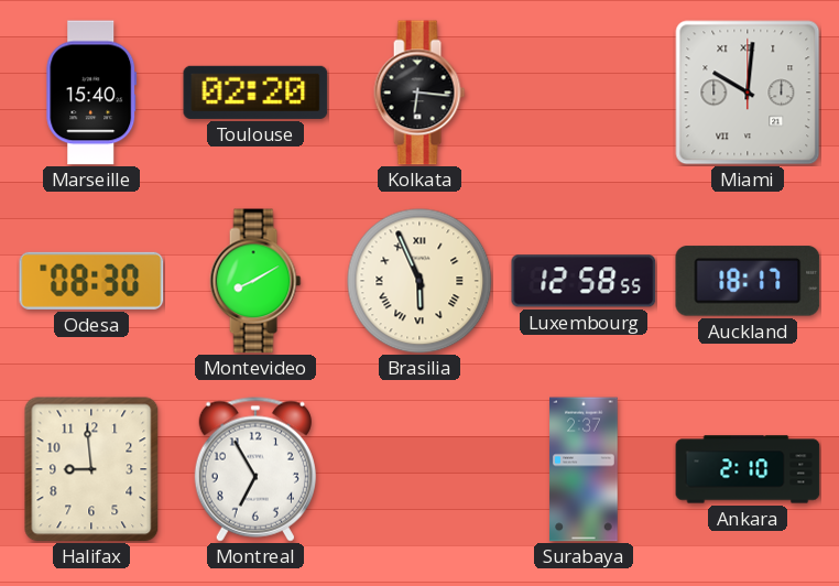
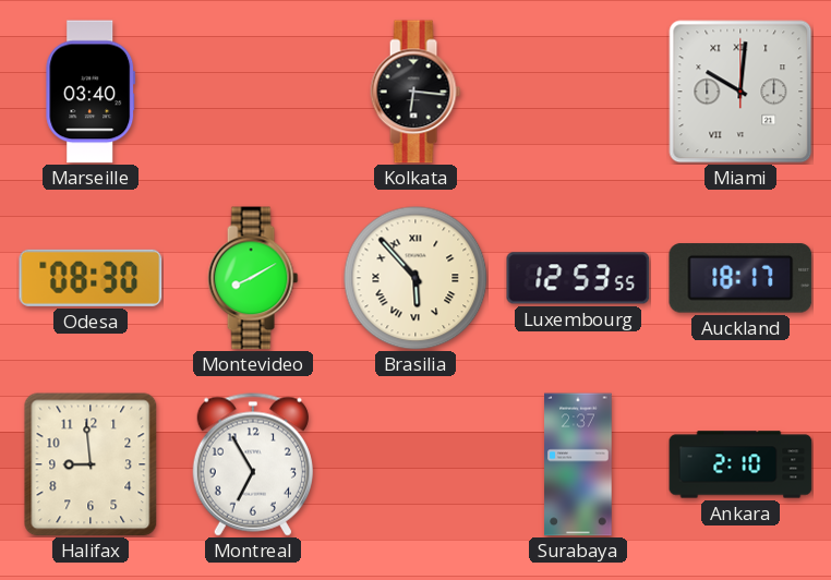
Marseille: 15:40 -> 03:40
Toulouse: 02:20 -> none
Brasilia: 5:56 -> 5:53
Luxembourg: 12:58 -> 12:53
